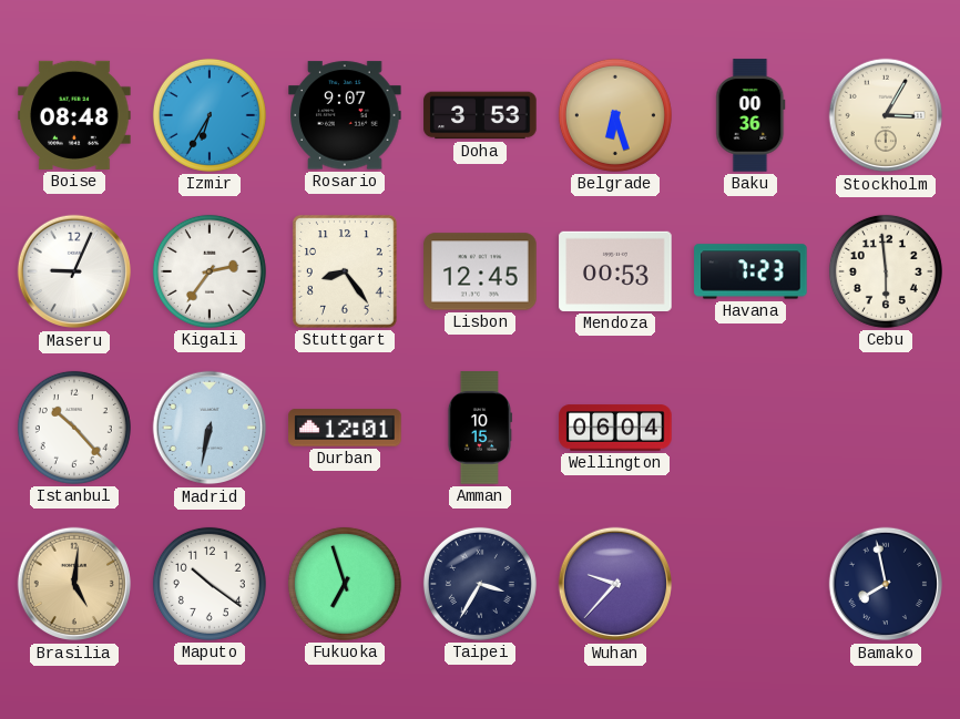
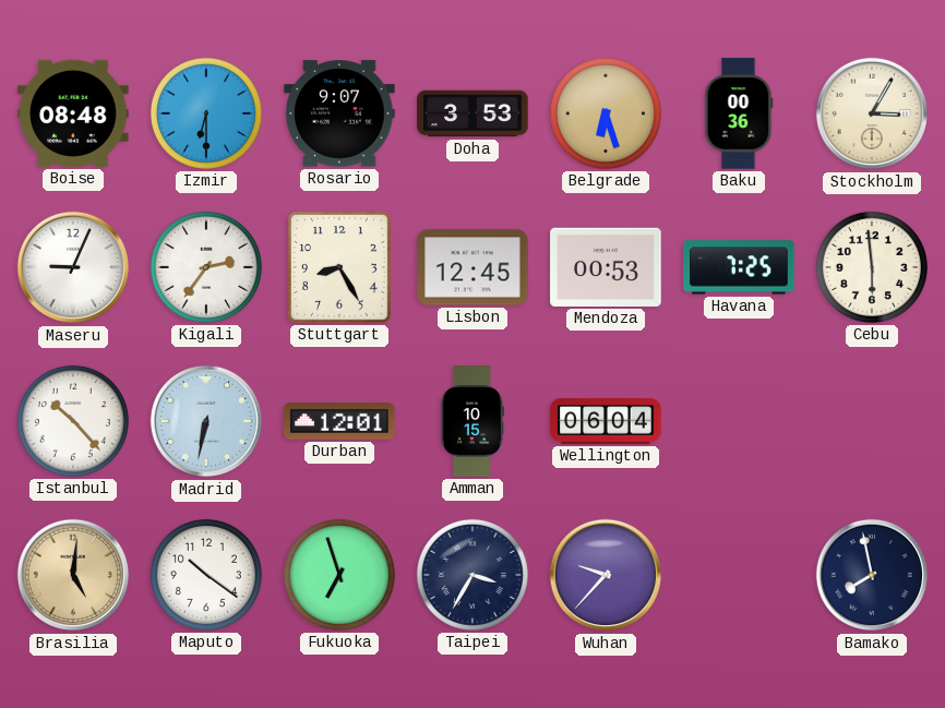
Izmir: 6:35 -> 6:30
Stuttgart: 8:24 -> 8:25
Havana: 7:23 -> 7:25
